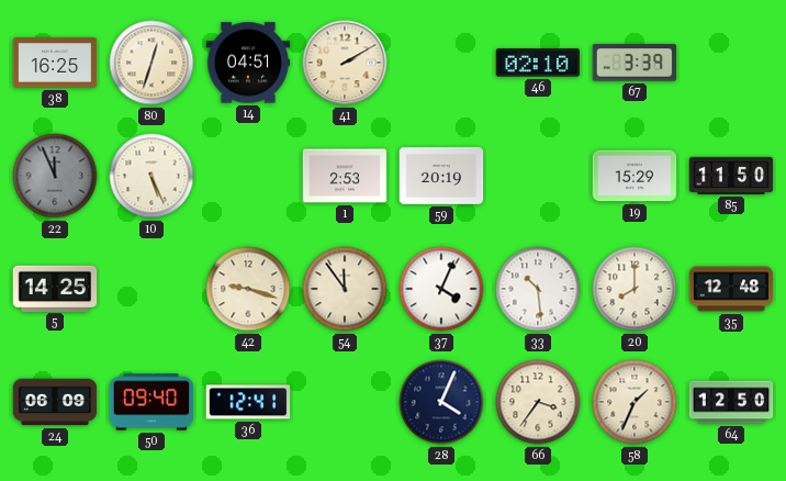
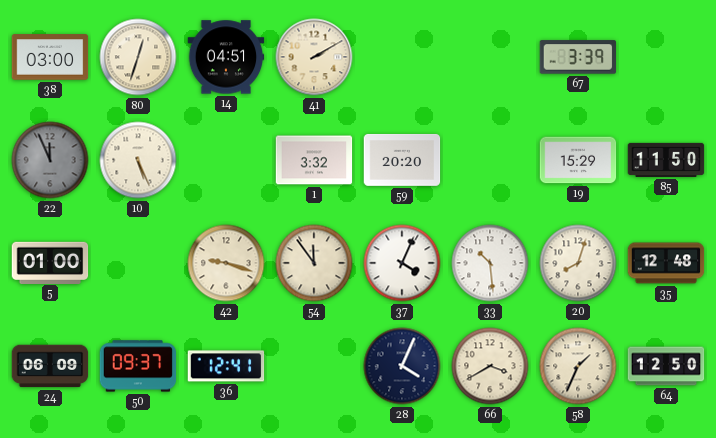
38: 16:25 -> 03:00
46: 02:10 -> none
1: 2:53 -> 3:32
59: 20:19 -> 20:20
5: 14:25 -> 01:00
20: 8:00 -> 8:03
50: 09:40 -> 09:37
66: 3:36 -> 3:40
